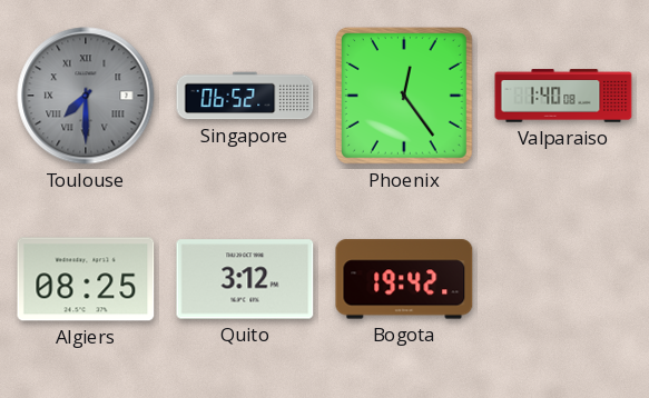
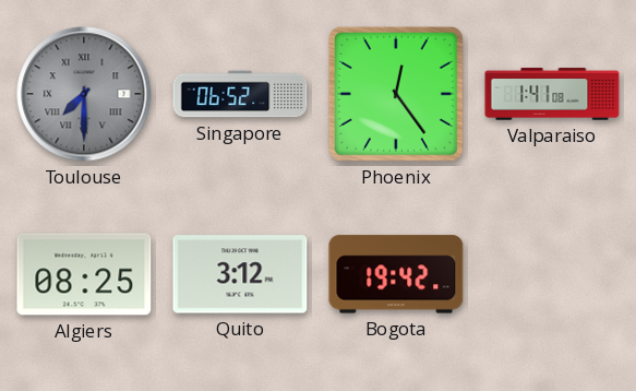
Valparaiso: 1:40 -> 1:41
